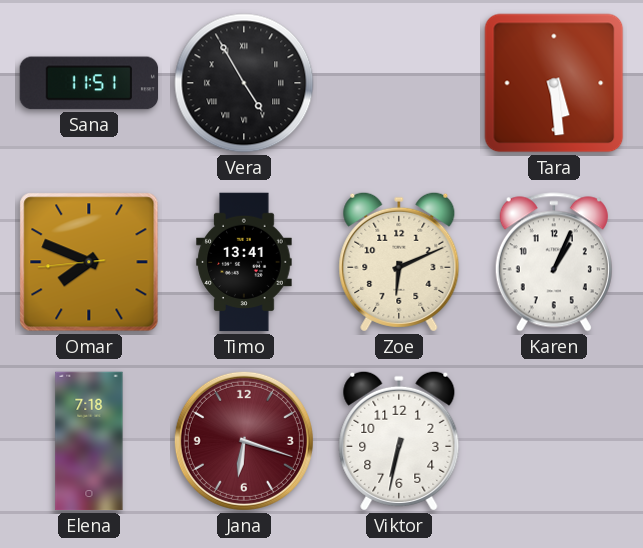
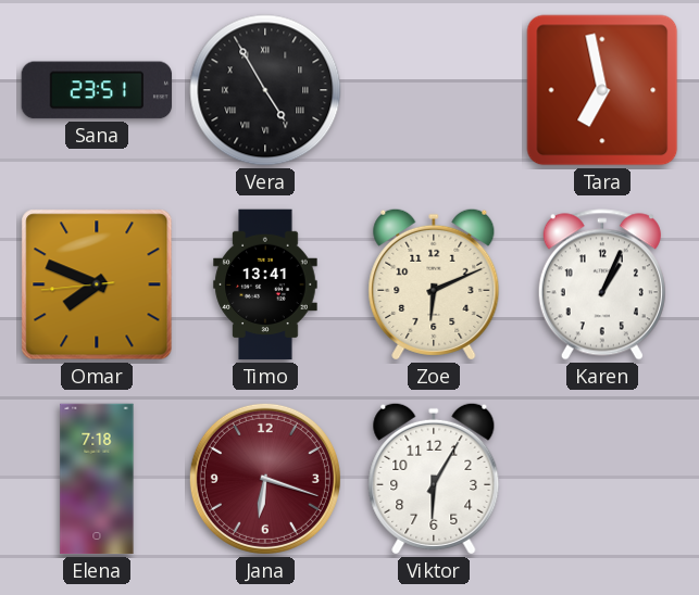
Sana: 11:51 -> 23:51
Tara: 5:29 -> 6:58
Viktor: 6:32 -> 6:05
